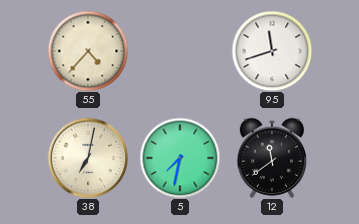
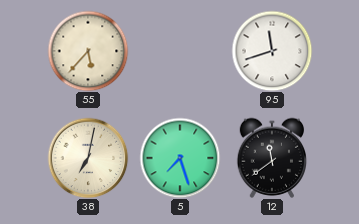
55: 4:37 -> 5:37
5: 7:32 -> 7:27
